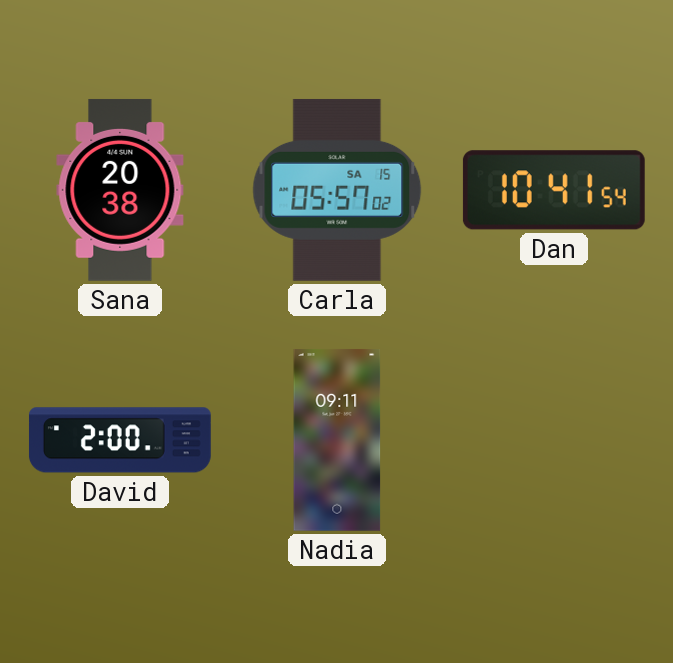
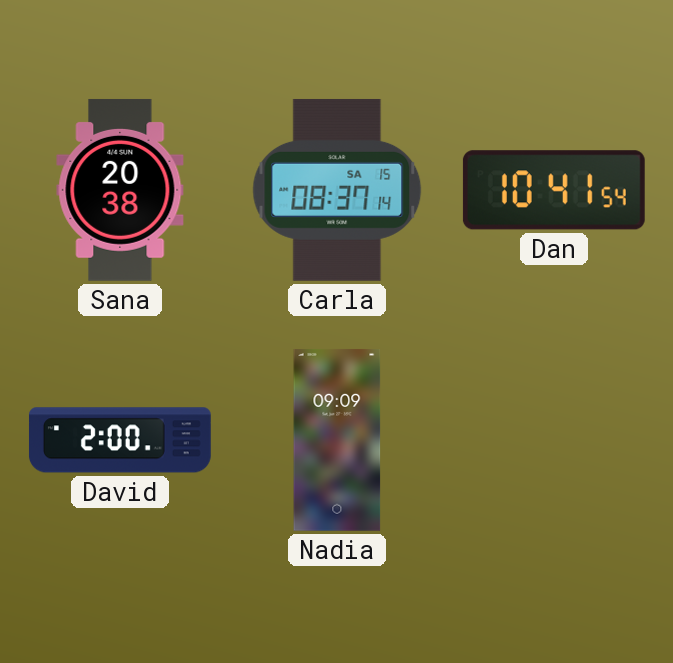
Carla: 05:57 -> 08:37
Nadia: 09:11 -> 09:09
